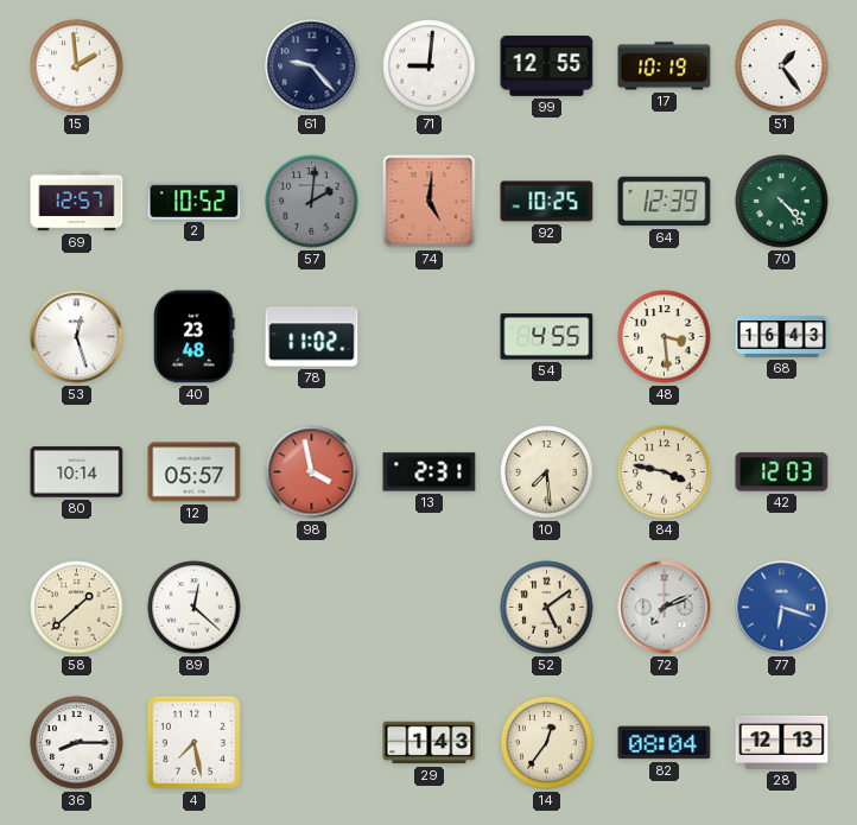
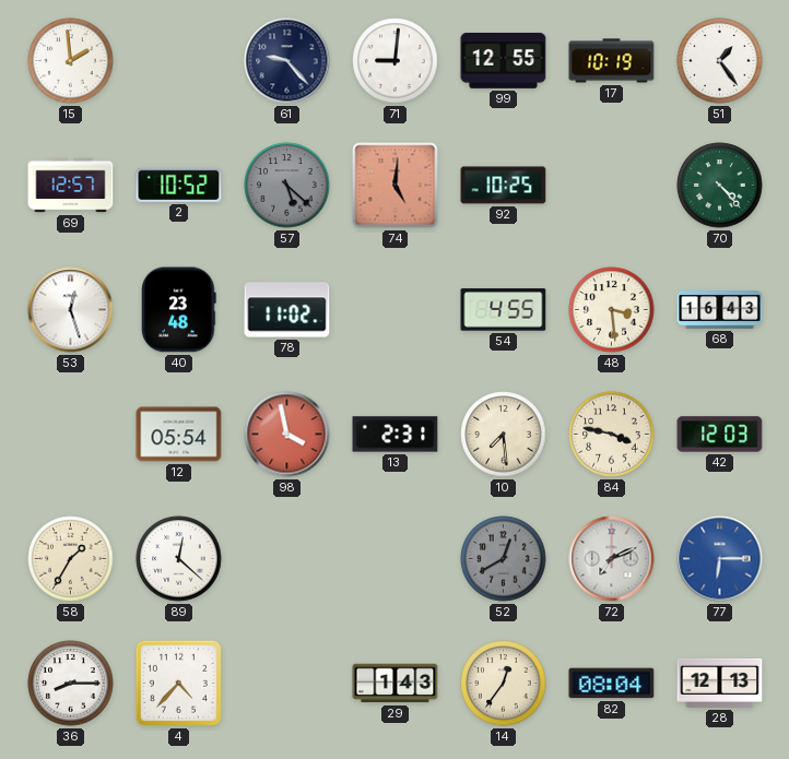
57: 2:01 -> 5:22
64: 12:39 -> none
80: 10:14 -> none
12: 05:57 -> 05:54
58: 1:38 -> 1:35
52: 5:09 -> 12:40
52 dial: cream -> grey
77: 6:18 -> 6:15
4: 7:28 -> 4:37
